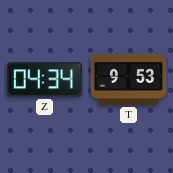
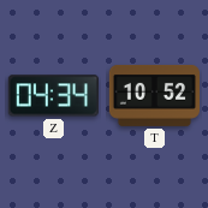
T: 9:53 -> 10:52
